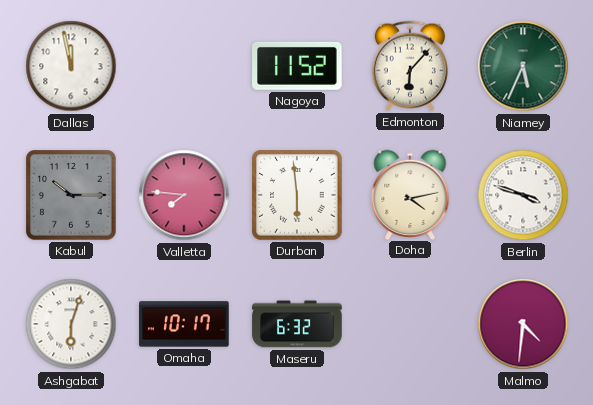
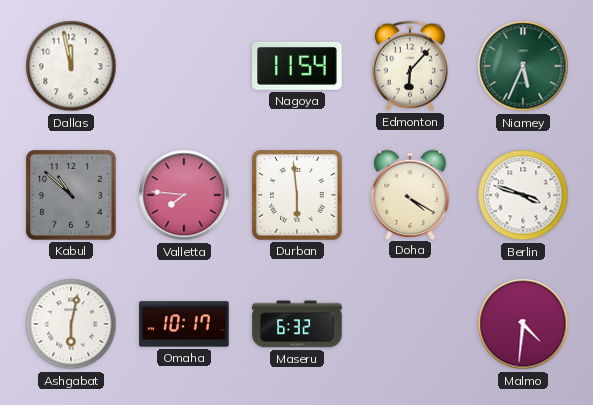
Nagoya: 11:52 -> 11:54
Kabul: 10:15 -> 10:52
Doha: 4:13 -> 4:20
Ashgabat: 6:03 -> 6:02
